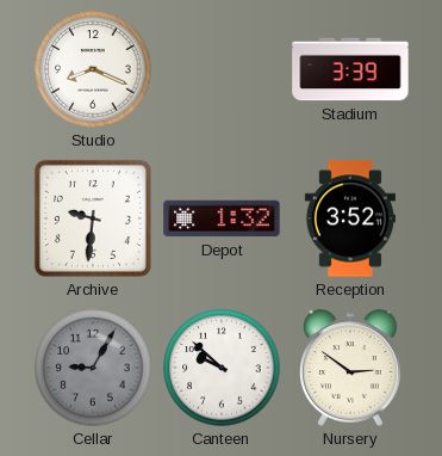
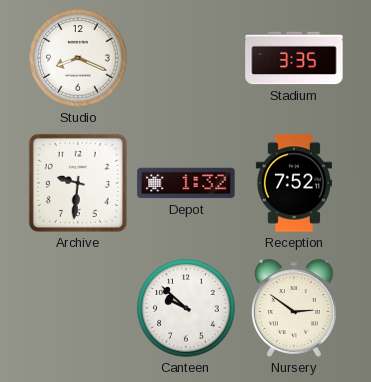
Stadium: 3:39 -> 3:35
Reception: 3:52 -> 7:52
Cellar: 9:05 -> none
